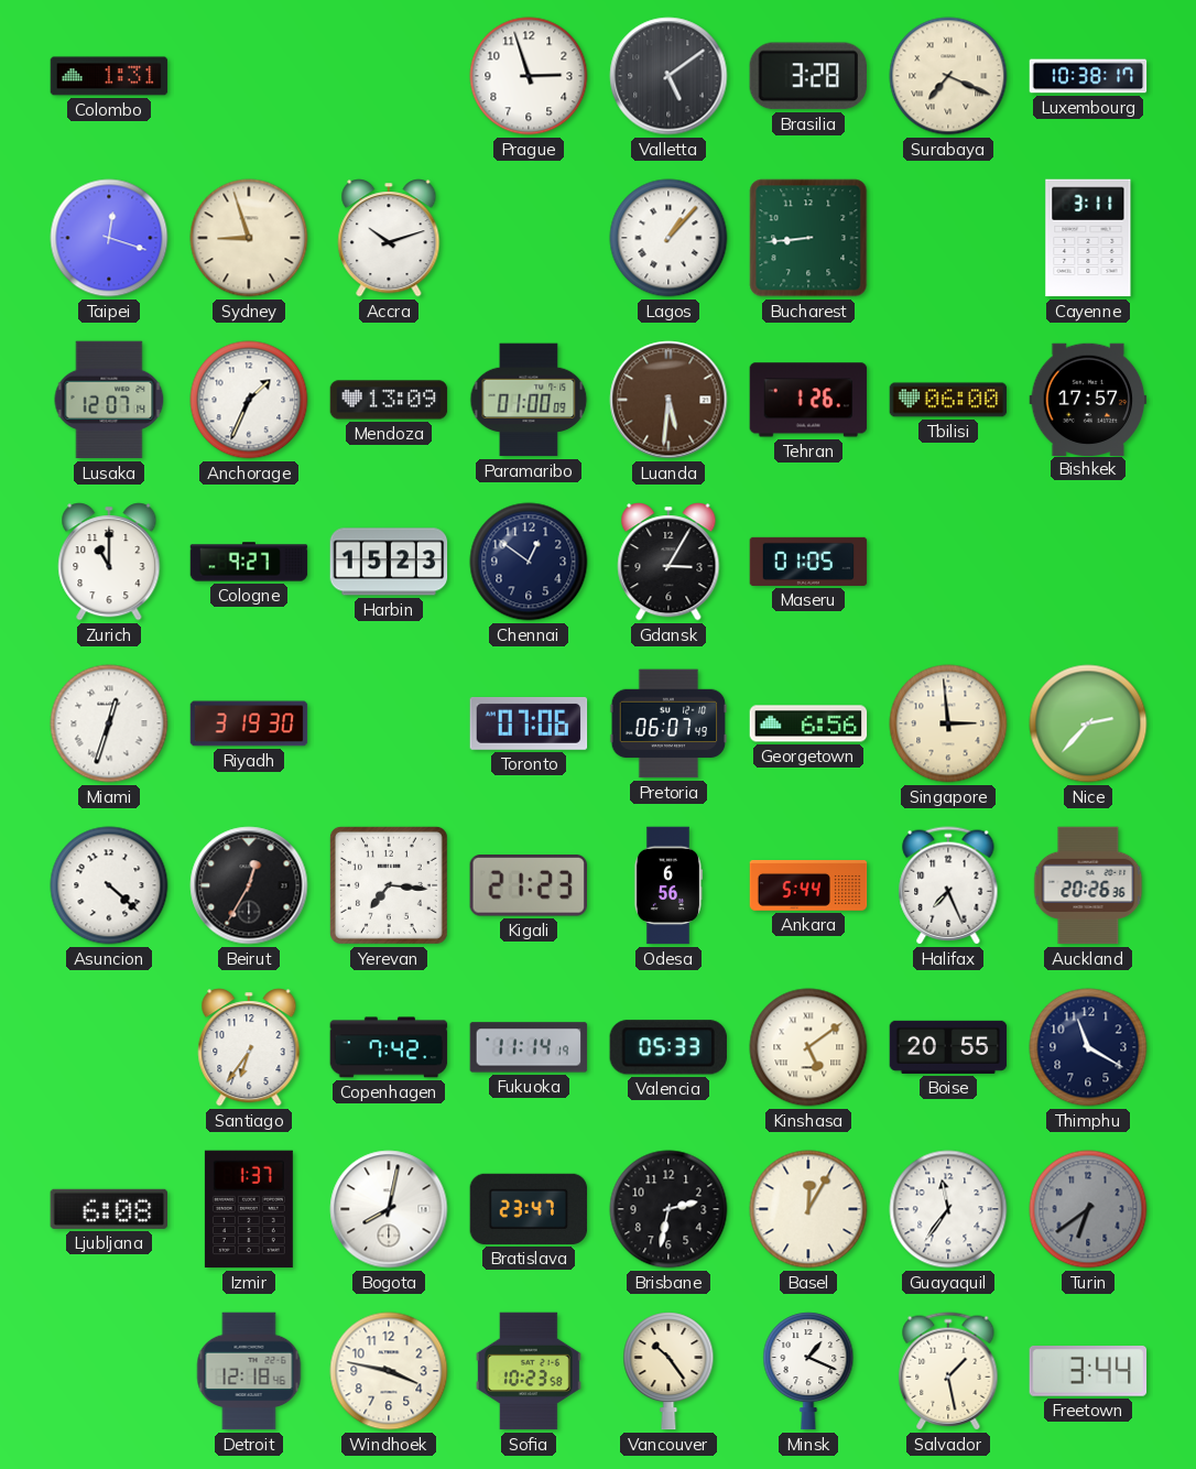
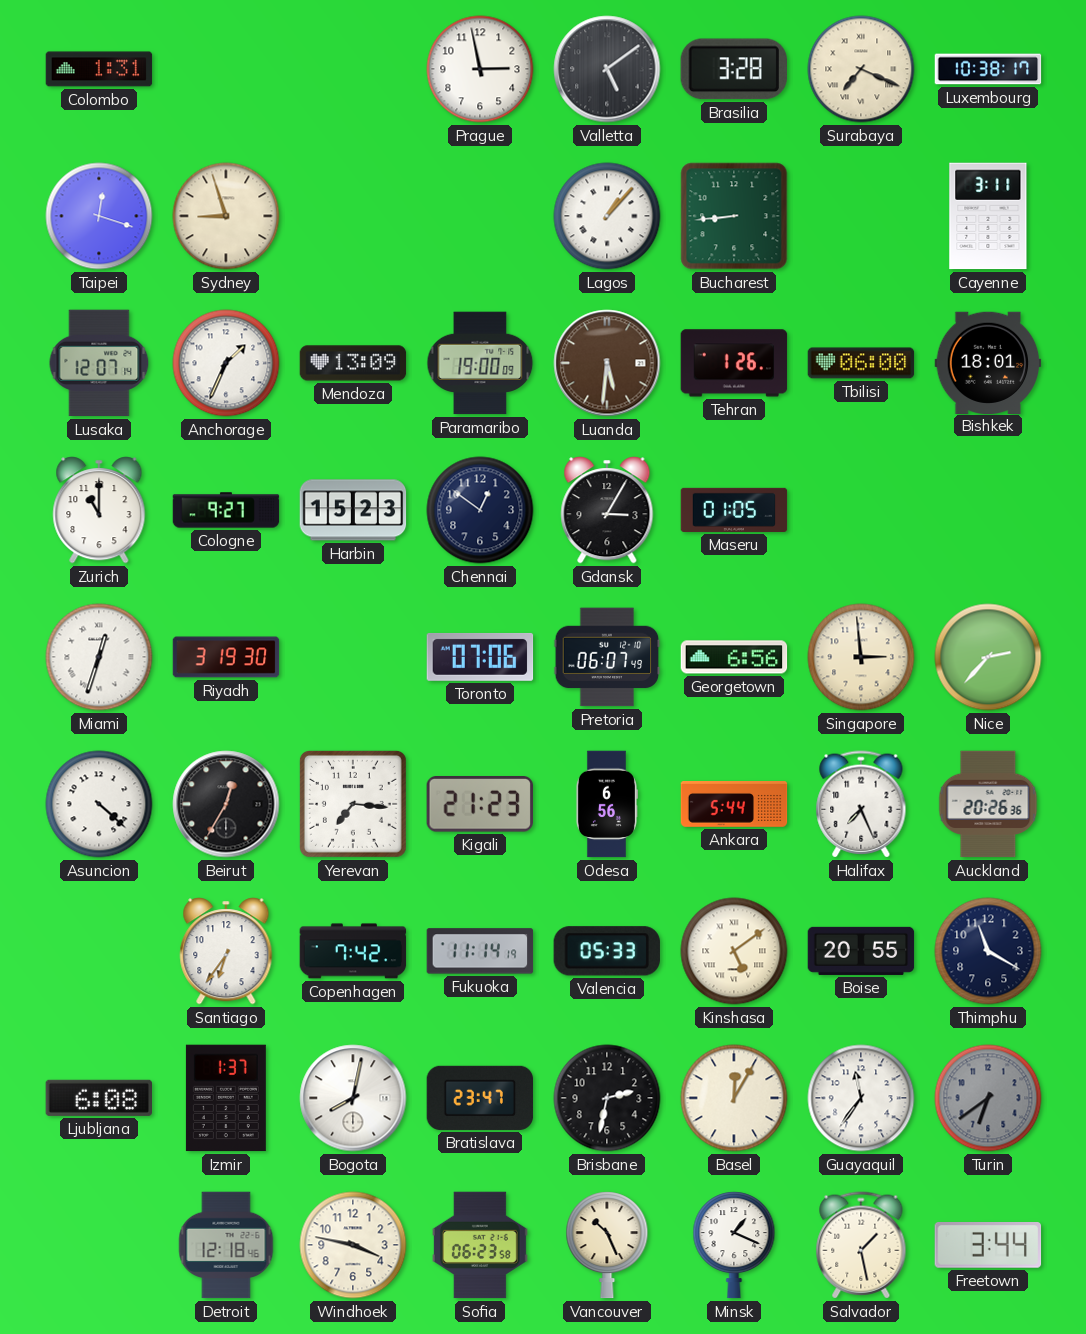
Prague: 2:57 -> 2:58
Accra: 10:12 -> none
Paramaribo: 01:00 -> 19:00
Bishkek: 17:57 -> 18:01
Sofia: 10:23 -> 06:23
Vancouver: 10:24 -> 10:26
